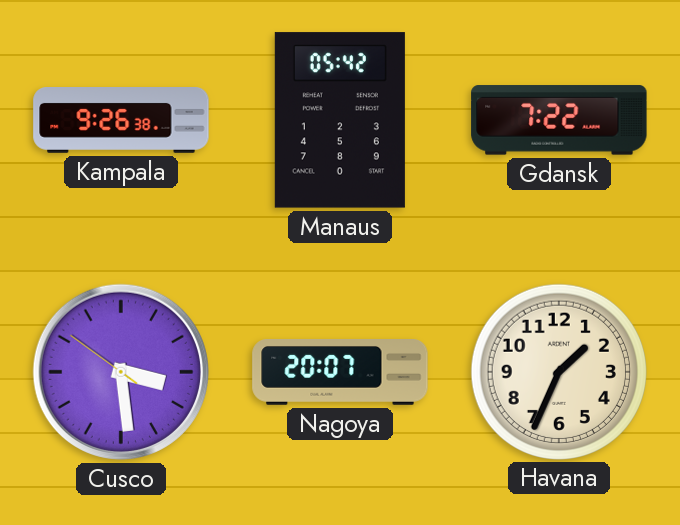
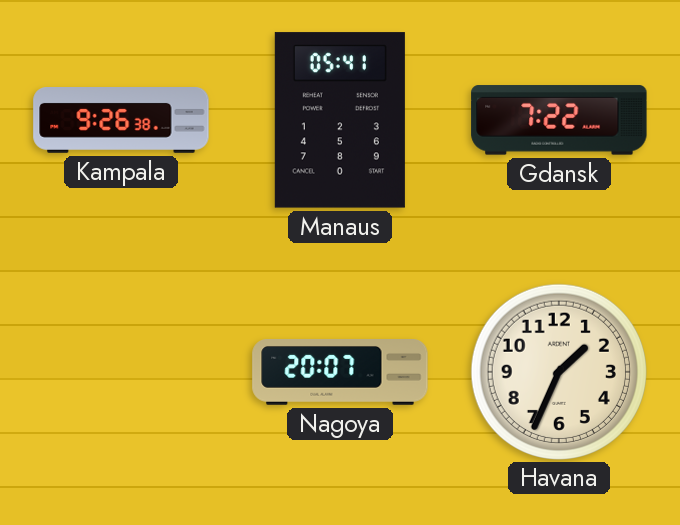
Manaus: 05:42 -> 05:41
Cusco: 3:28 -> none
